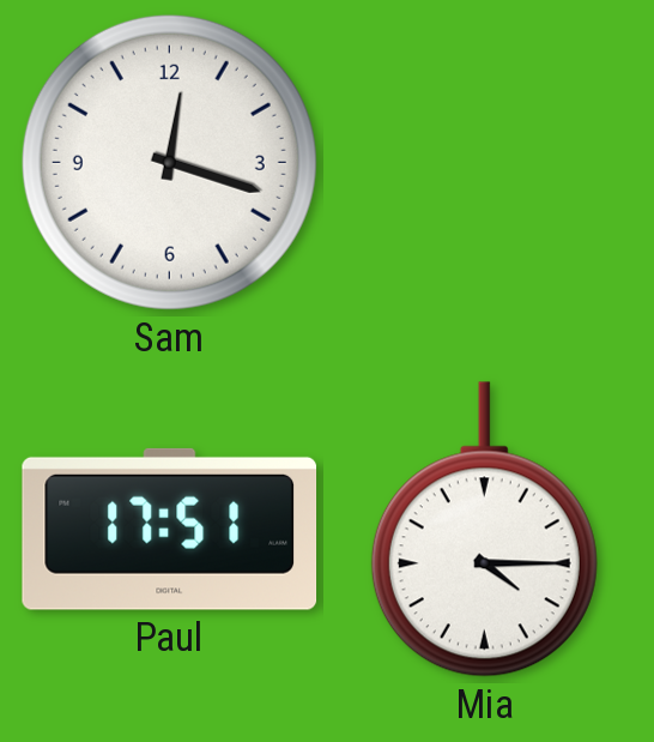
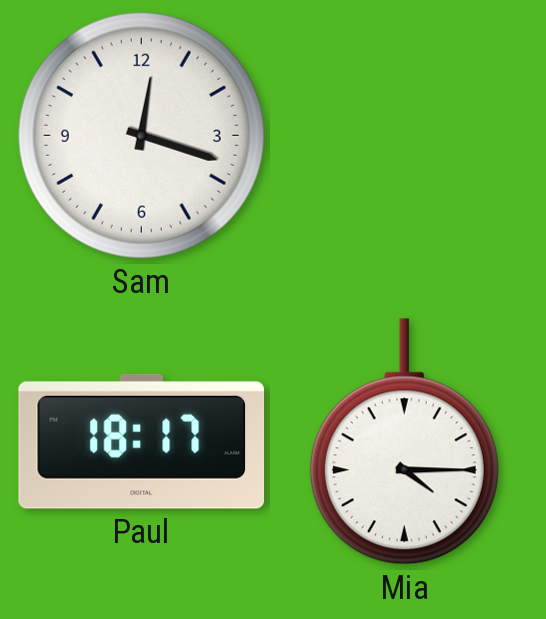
Paul: 17:51 -> 18:17
